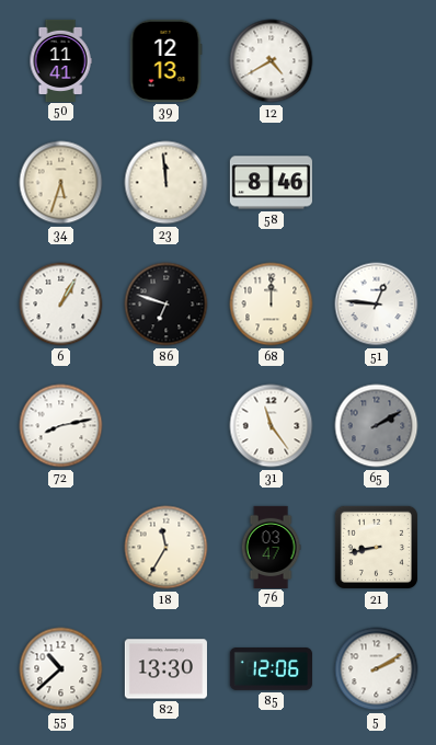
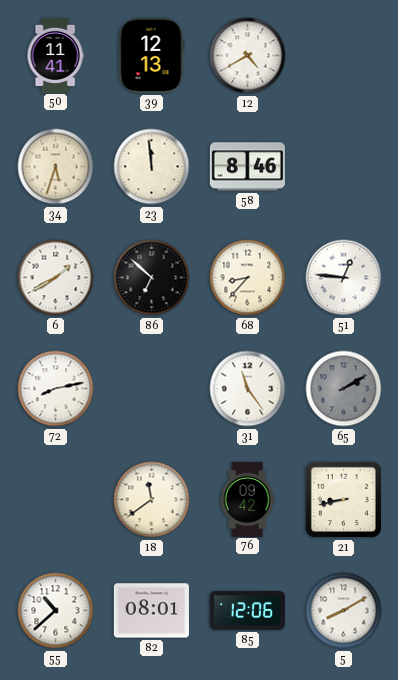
6: 1:05 -> 1:40
86: 6:48 -> 6:52
68: 12:00 -> 8:37
18: 11:35 -> 11:39
76: 03:47 -> 09:42
82: 13:30 -> 08:01
5: 2:10 -> 8:10
